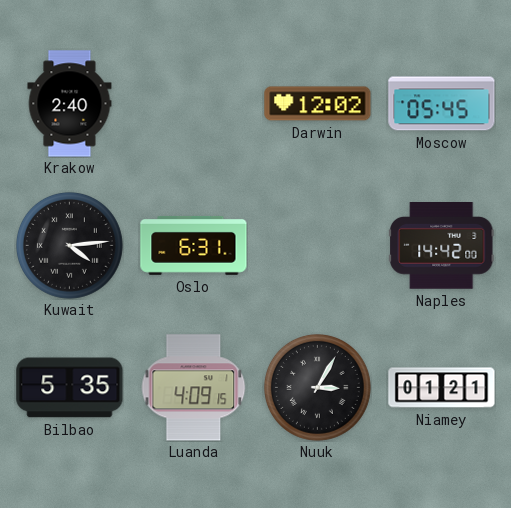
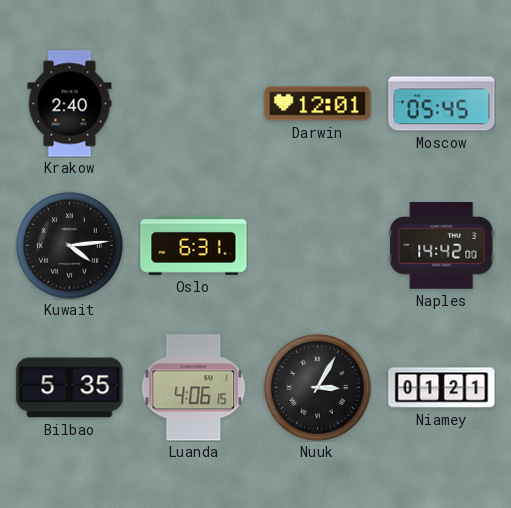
Darwin: 12:02 -> 12:01
Luanda: 4:09 -> 4:06
